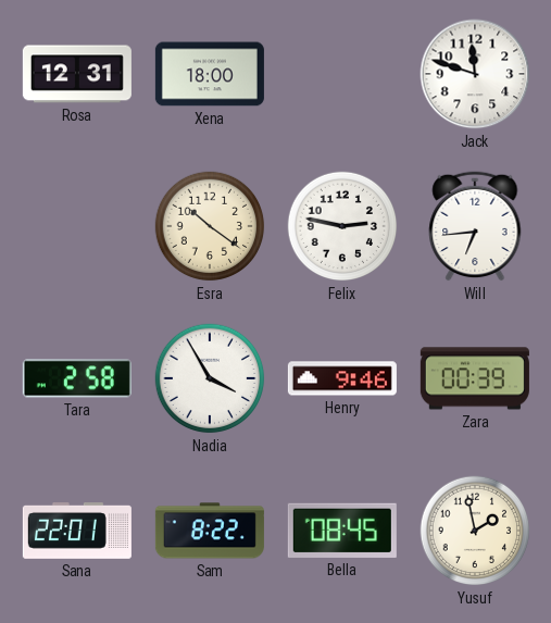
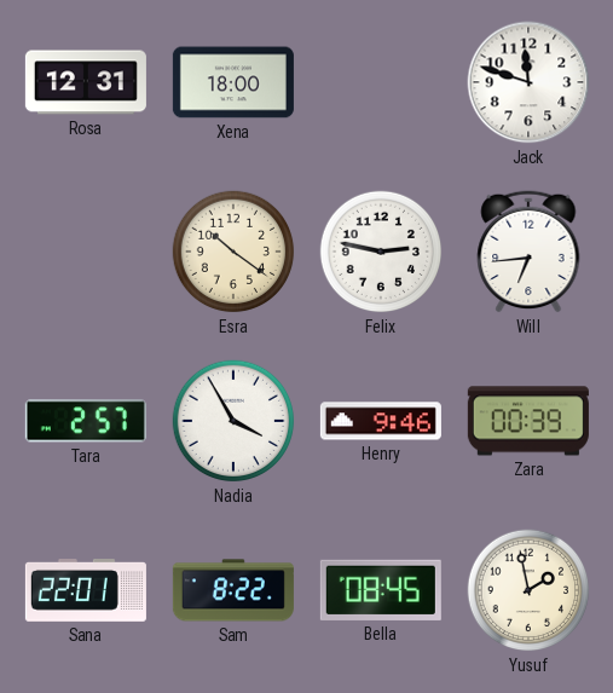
Tara: 2:58 -> 2:57
